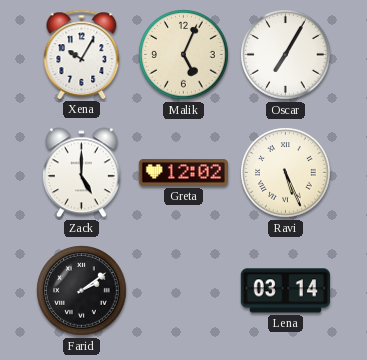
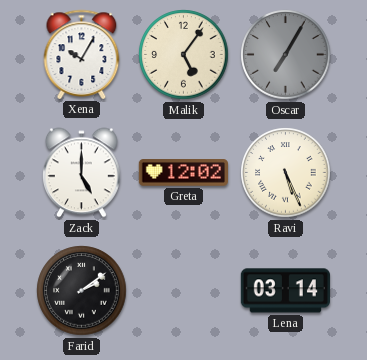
Malik: 5:04 -> 5:06
Oscar dial: white -> grey
